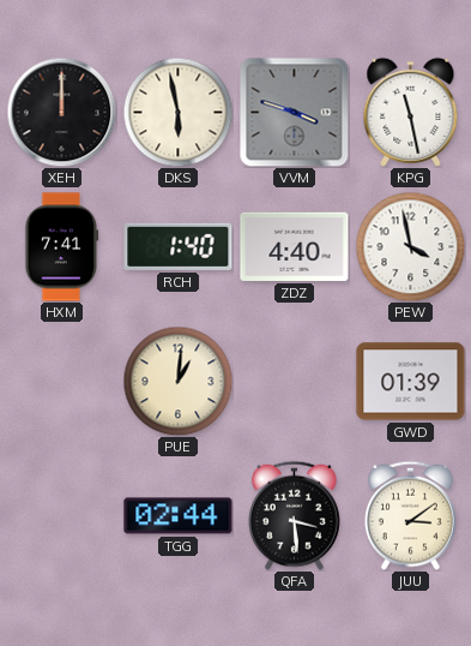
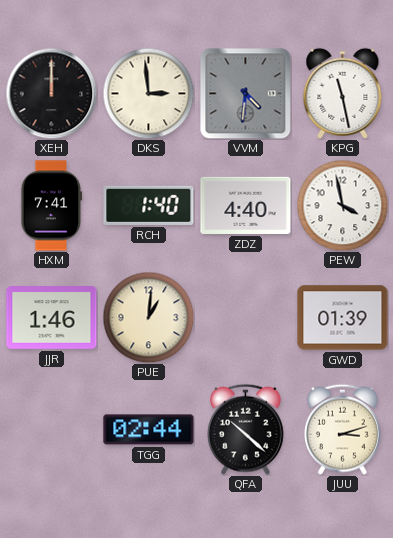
DKS: 5:58 -> 2:59
VVM: 3:48 -> 4:31
JJR: none -> 1:46
QFA: 3:29 -> 10:22
JUU: 3:09 -> 3:12
